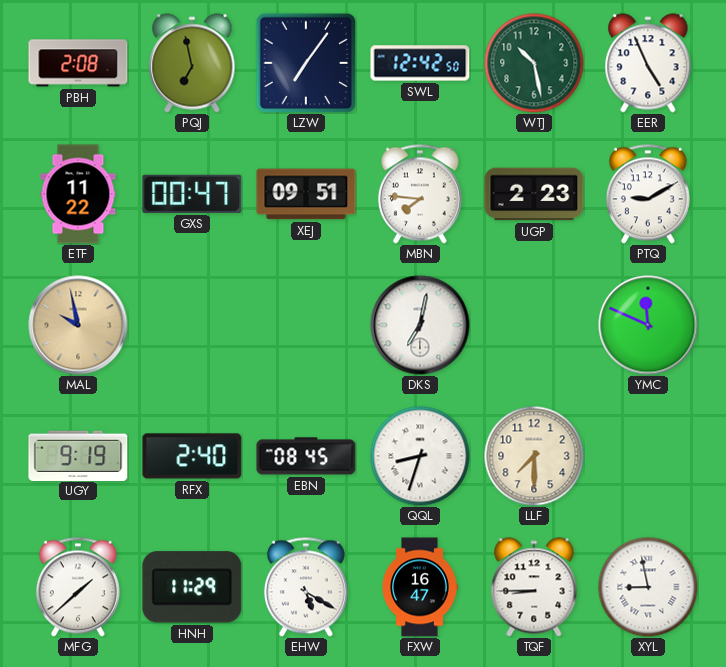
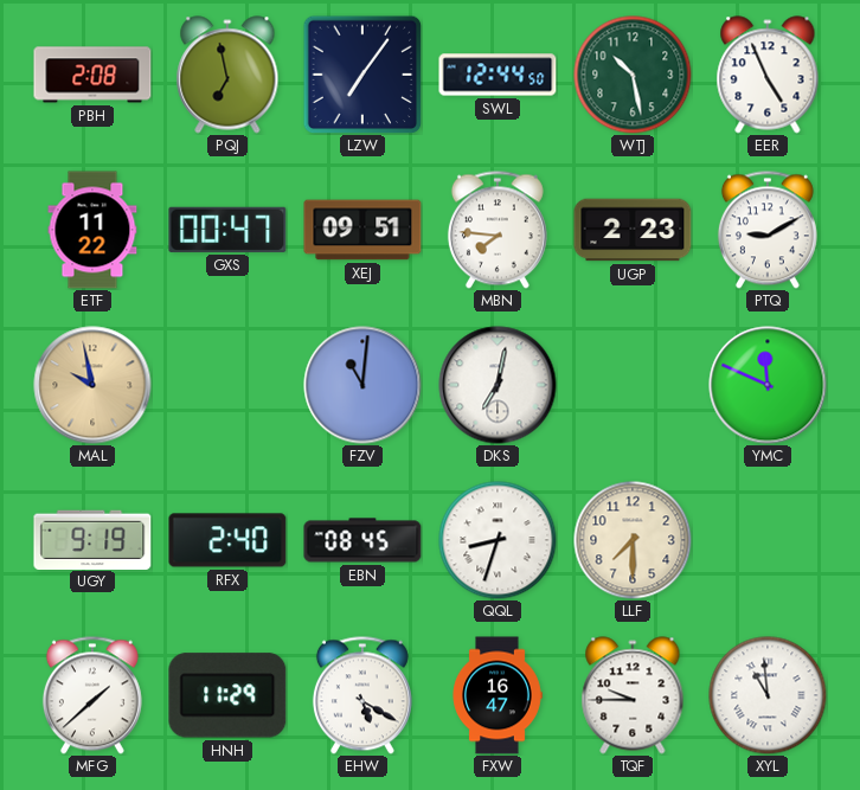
SWL: 12:42 -> 12:44
FZV: none -> 11:01
TQF: 8:45 -> 9:45
XYL: 8:58 -> 10:59
